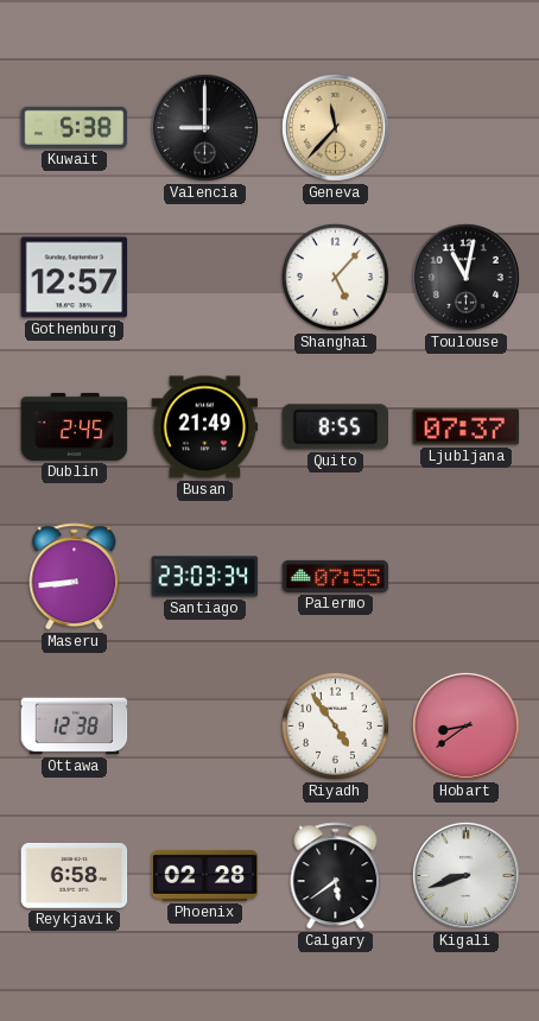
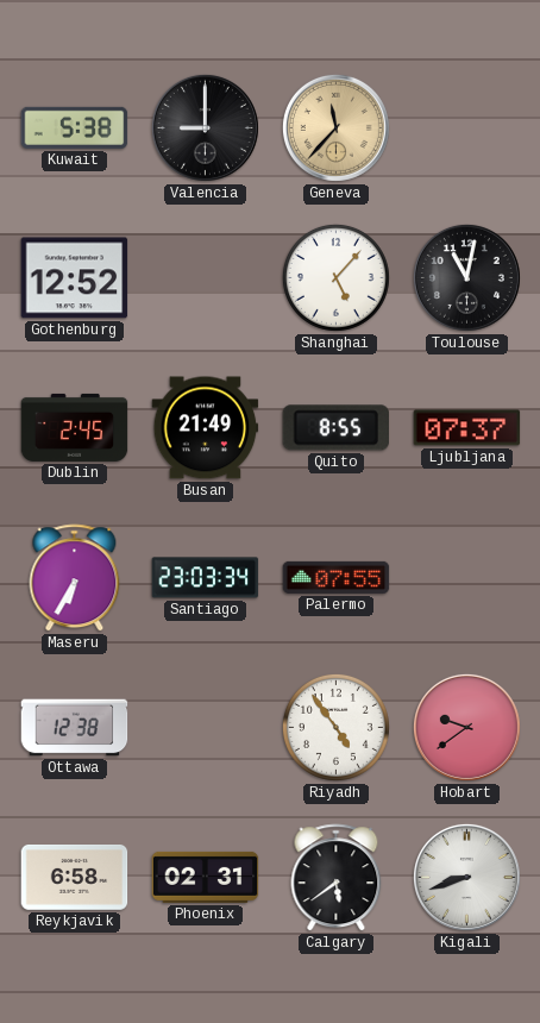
Gothenburg: 12:57 -> 12:52
Maseru: 8:44 -> 6:35
Hobart: 8:39 -> 9:39
Phoenix: 02:28 -> 02:31
